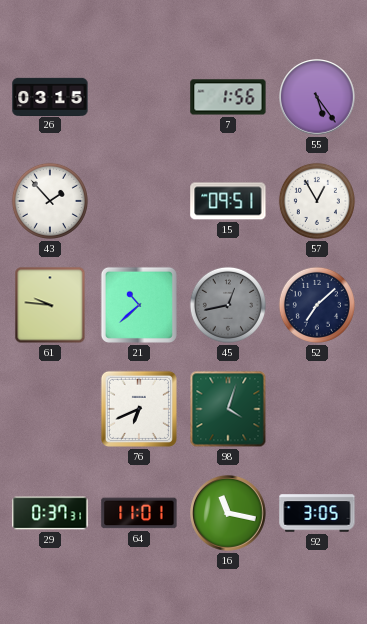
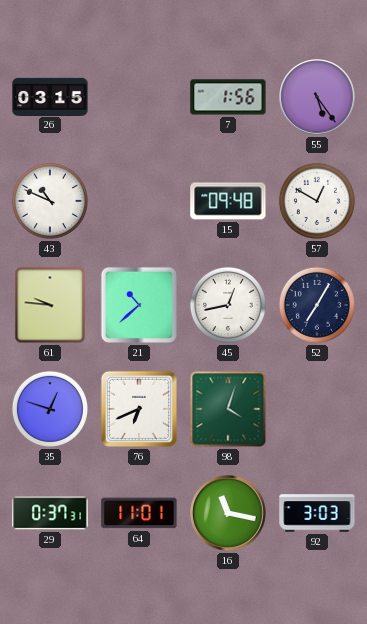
43: 1:53 -> 10:49
15: 09:51 -> 09:48
57: 12:55 -> 12:50
45 dial: grey -> white
52: 7:08 -> 7:05
35: none -> 12:48
92: 3:05 -> 3:03
